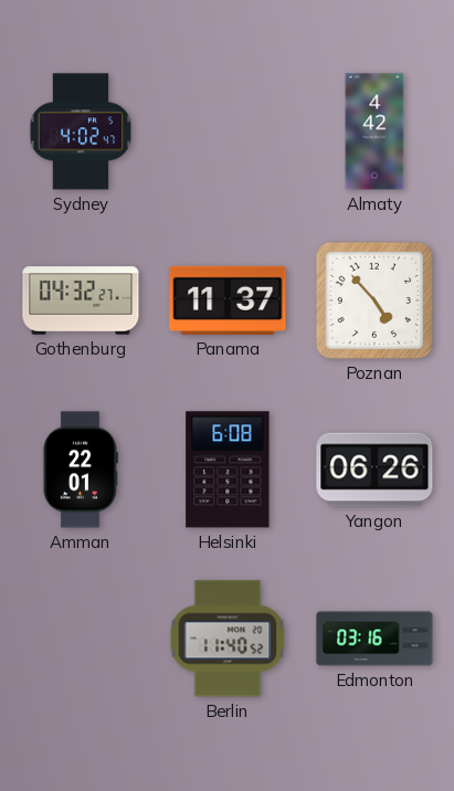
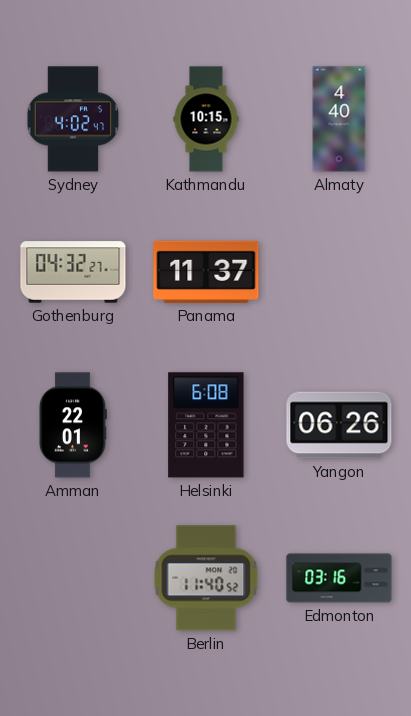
Kathmandu: none -> 10:15
Almaty: 4:42 -> 4:40
Poznan: 4:53 -> none
